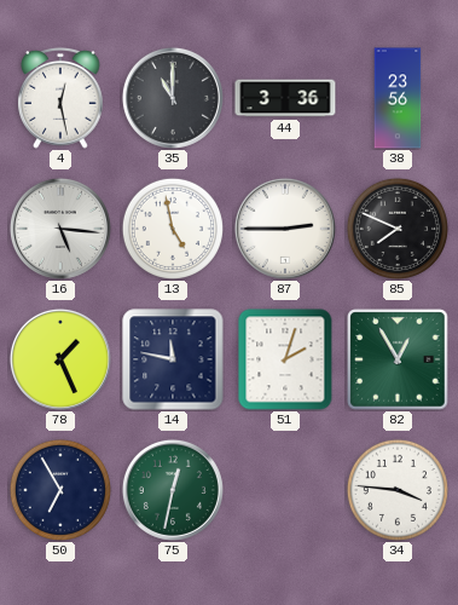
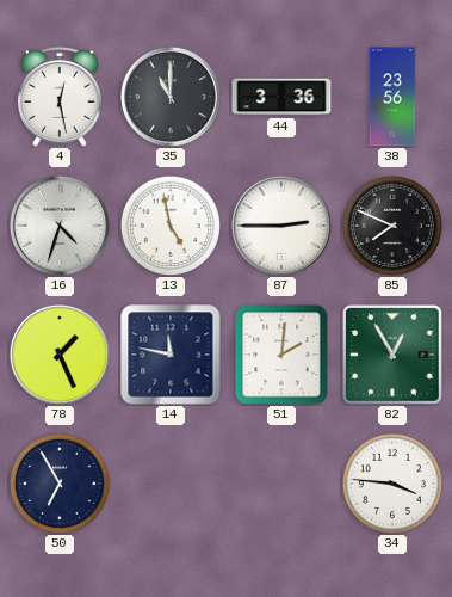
16: 5:16 -> 4:33
51: 2:03 -> 2:01
75: 12:32 -> none
